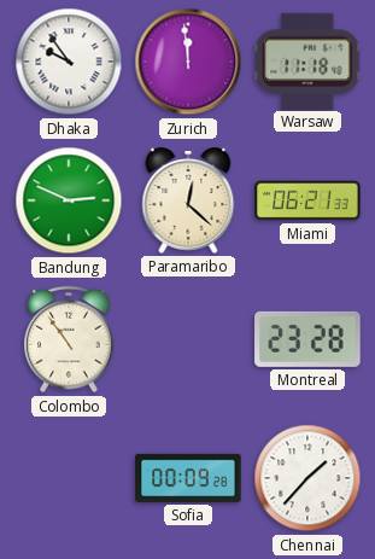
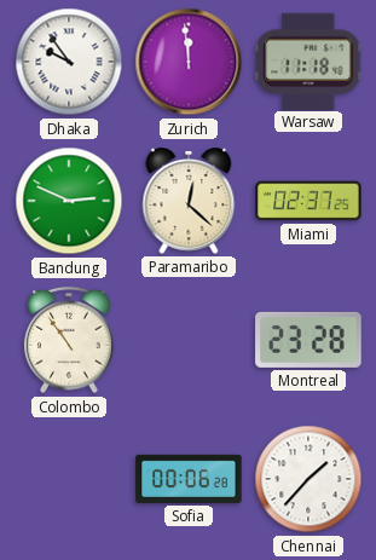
Miami: 06:21 -> 02:37
Sofia: 00:09 -> 00:06
